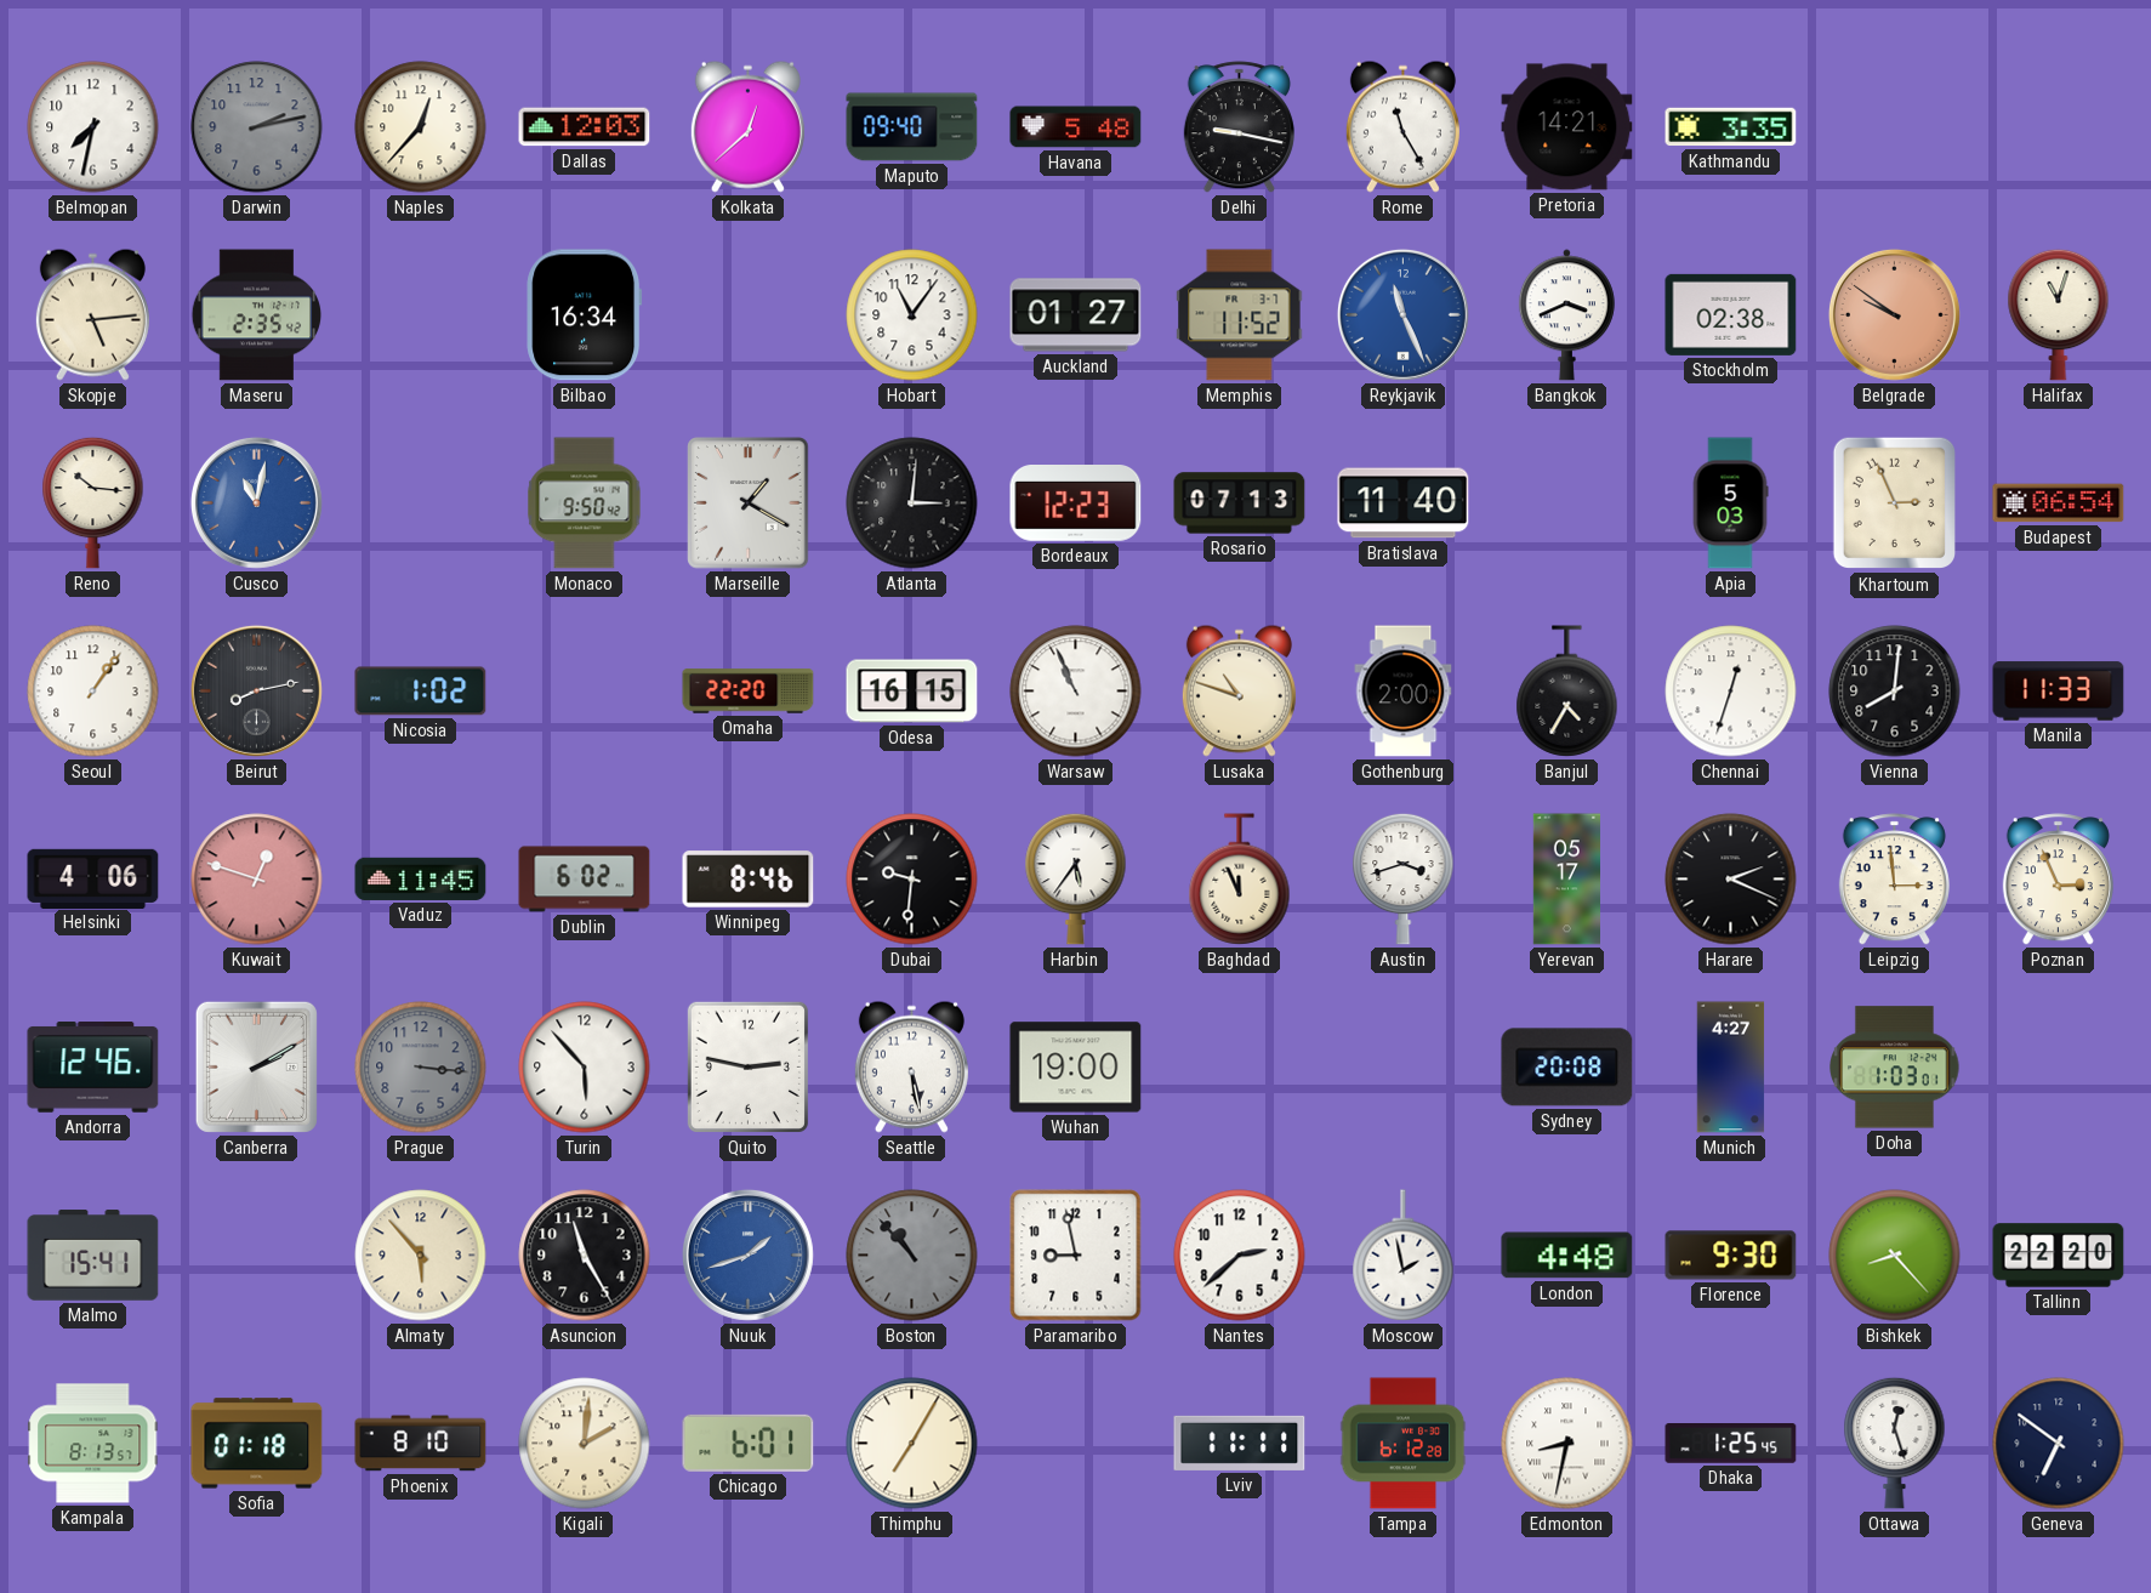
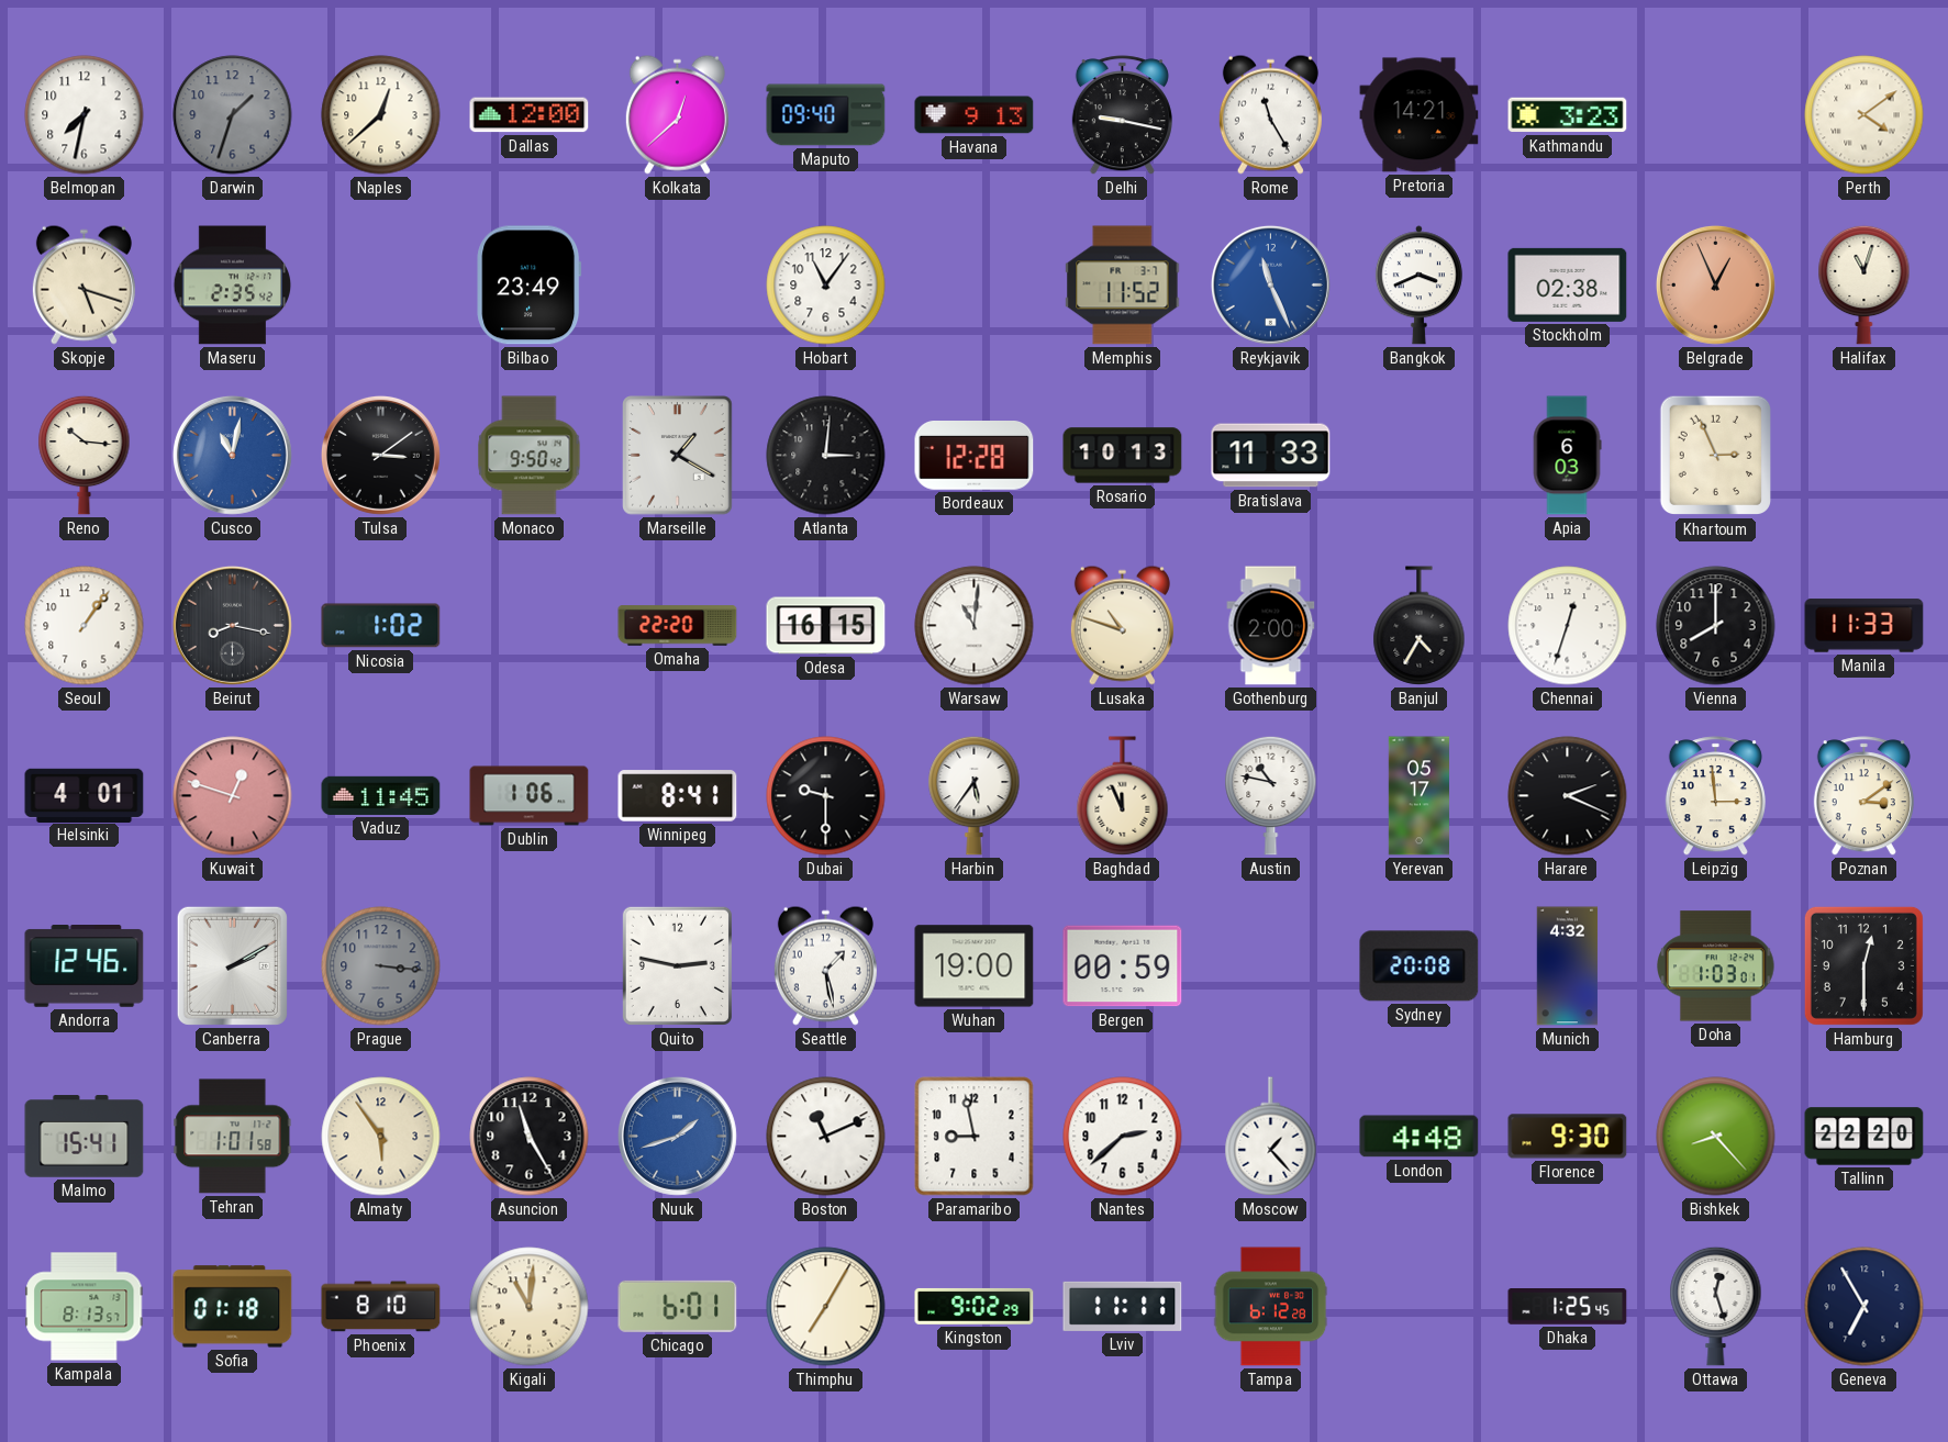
Darwin: 2:13 -> 1:33
Naples: 12:37 -> 12:38
Dallas: 12:03 -> 12:00
Havana: 5:48 -> 9:13
Kathmandu: 3:35 -> 3:23
Perth: none -> 4:09
Skopje: 5:14 -> 5:18
Bilbao: 16:34 -> 23:49
Auckland: 01:27 -> none
Belgrade: 9:51 -> 12:56
Tulsa: none -> 3:09
Bordeaux: 12:23 -> 12:28
Rosario: 07:13 -> 10:13
Bratislava: 11:40 -> 11:33
Apia: 5:03 -> 6:03
Budapest: 06:54 -> none
Beirut: 8:13 -> 8:17
Warsaw: 10:56 -> 11:01
Vienna: 8:01 -> 8:00
Helsinki: 4:06 -> 4:01
Dublin: 6:02 -> 1:06
Winnipeg: 8:46 -> 8:41
Dubai: 9:31 -> 9:30
Austin: 3:42 -> 10:47
Poznan: 2:56 -> 3:09
Turin: 5:53 -> none
Seattle: 5:28 -> 1:28
Bergen: none -> 00:59
Munich: 4:27 -> 4:32
Hamburg: none -> 12:30
Tehran: none -> 1:01
Almaty: 5:53 -> 5:54
Boston: 10:53 -> 11:11
Boston dial: grey -> white
Moscow: 1:58 -> 1:23
Kigali: 2:01 -> 11:01
Kingston: none -> 9:02
Edmonton: 8:32 -> none
Geneva: 6:51 -> 6:55
